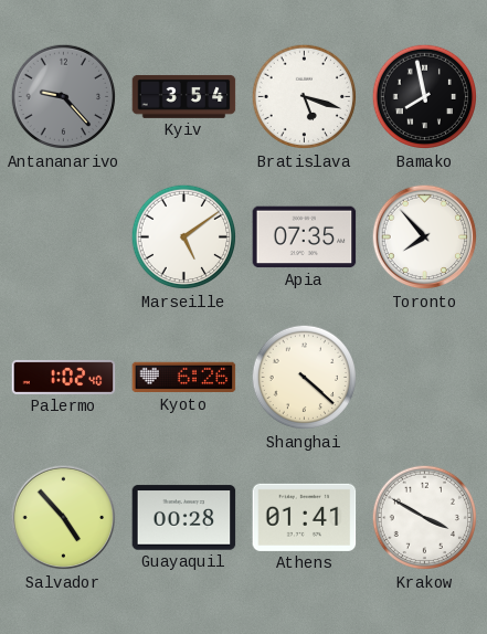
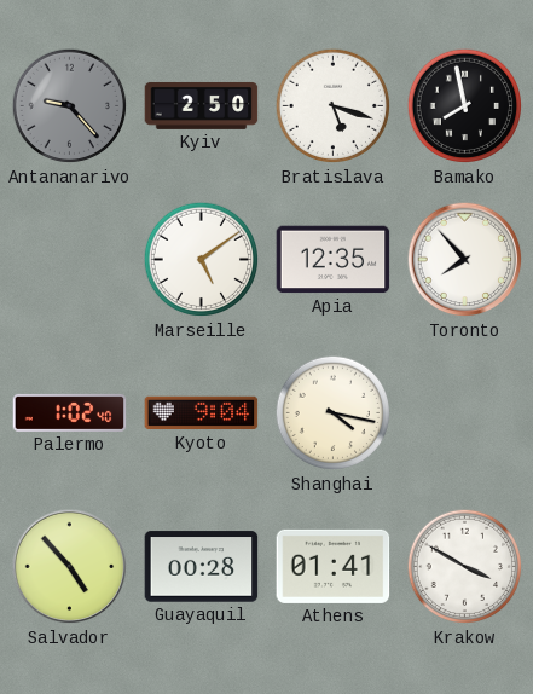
Kyiv: 3:54 -> 2:50
Apia: 07:35 -> 12:35
Kyoto: 6:26 -> 9:04
Shanghai: 4:22 -> 4:17
